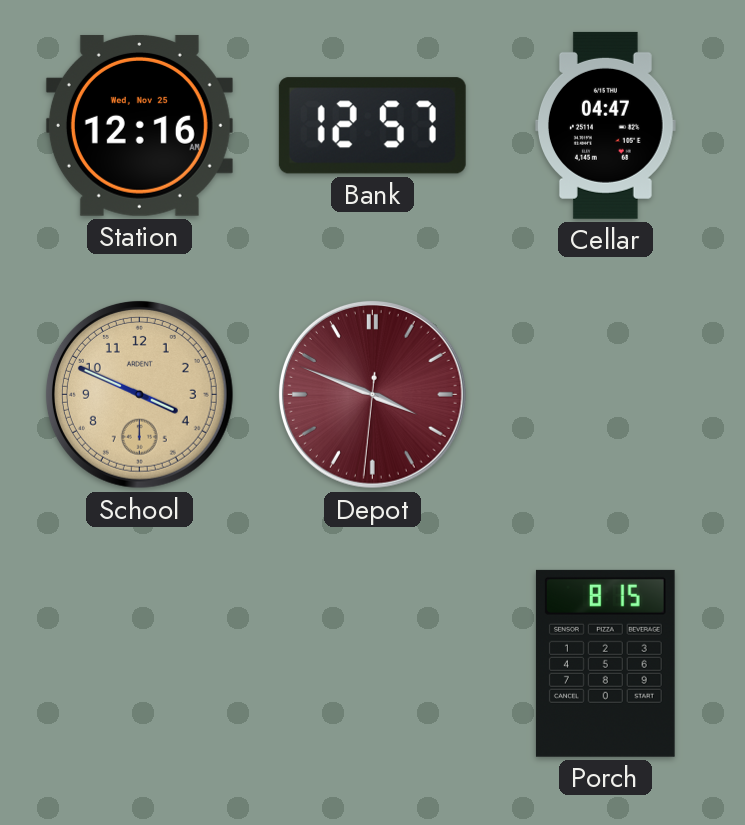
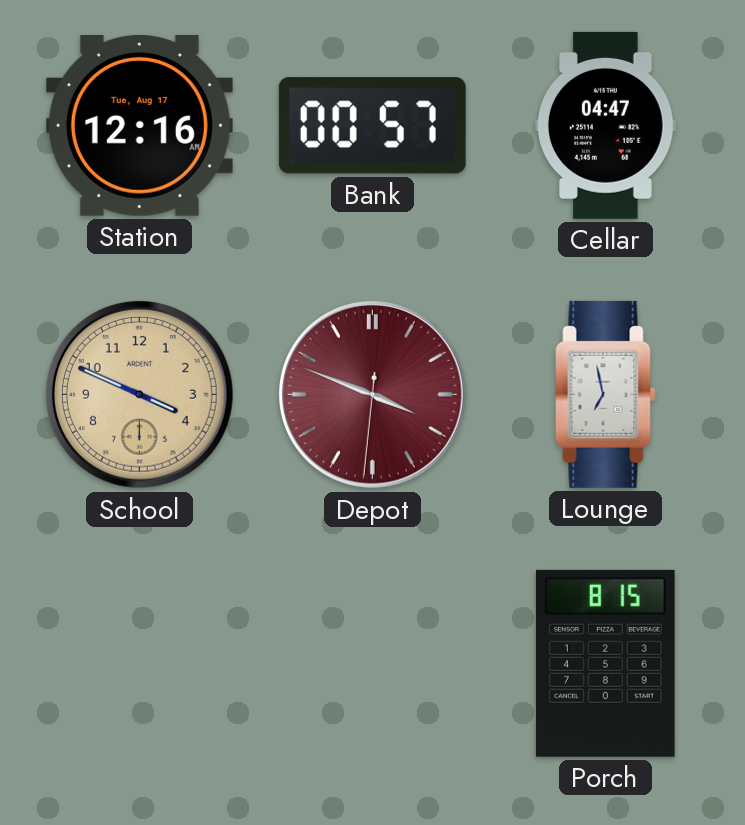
Station date: Wed, Nov 25 -> Tue, Aug 17
Bank: 12:57 -> 00:57
Lounge: none -> 6:58
